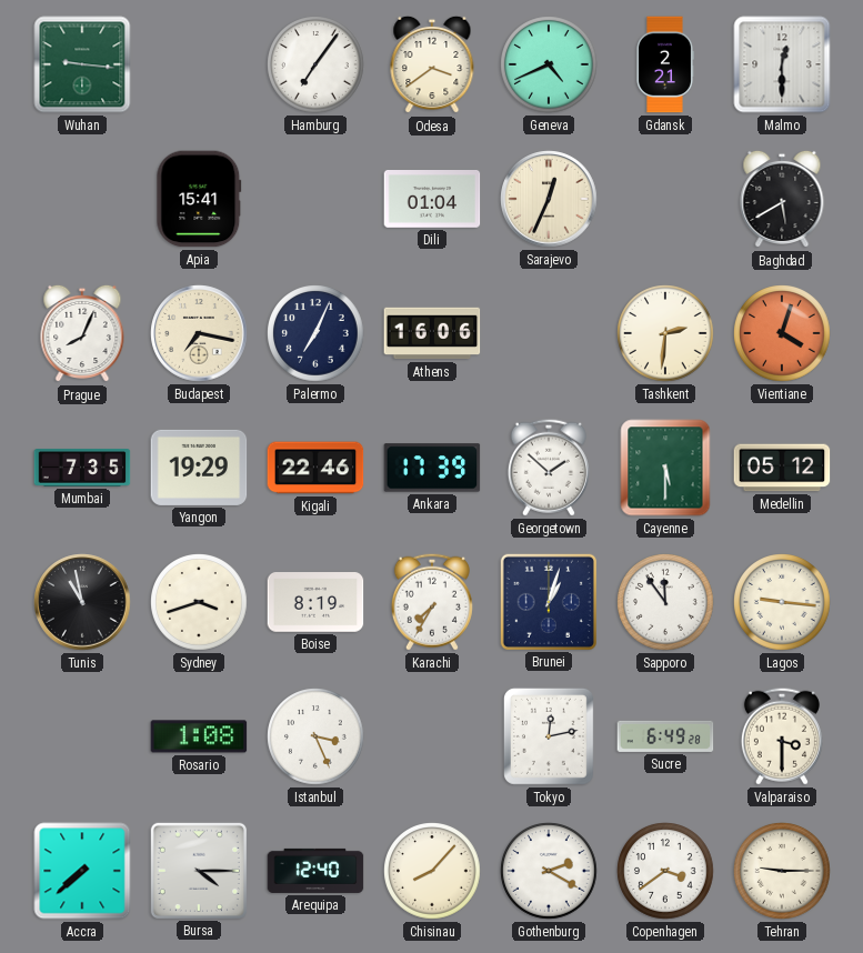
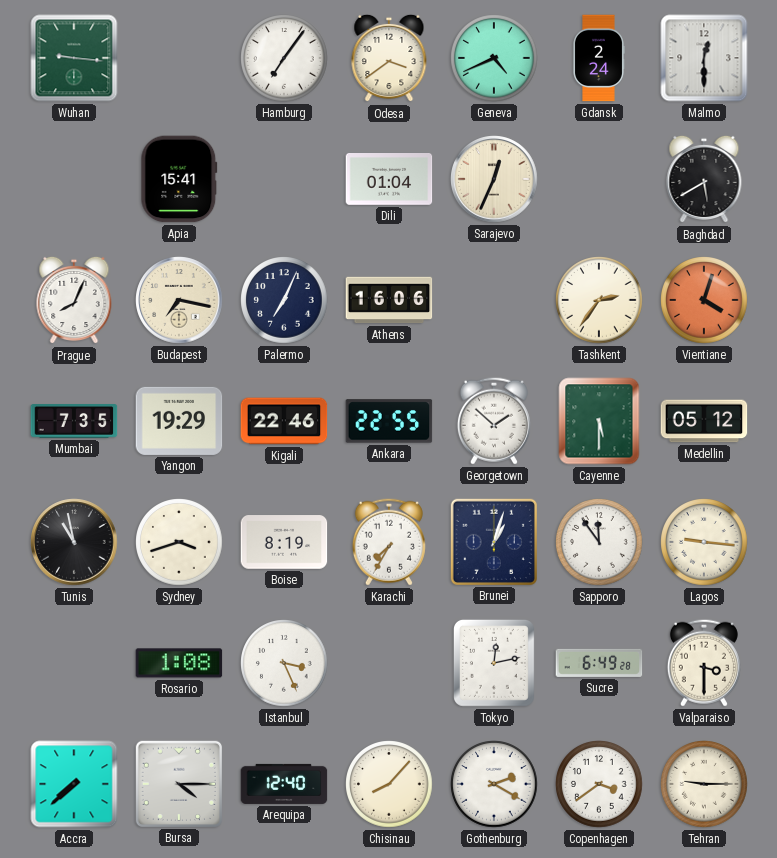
Gdansk: 2:21 -> 2:24
Tashkent: 2:31 -> 2:36
Ankara: 17:39 -> 22:55
